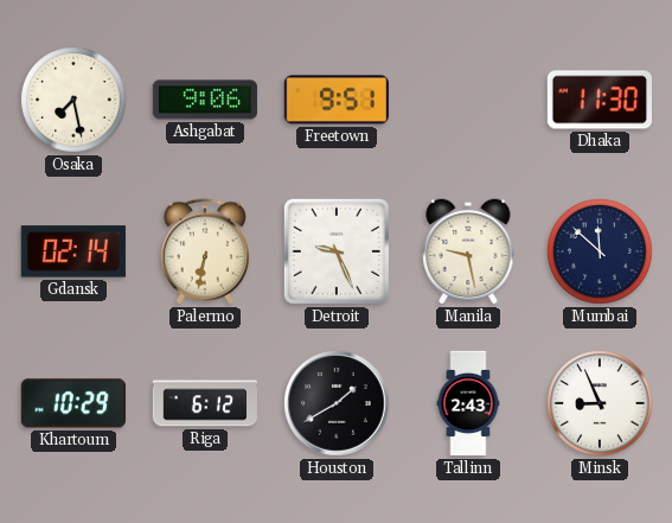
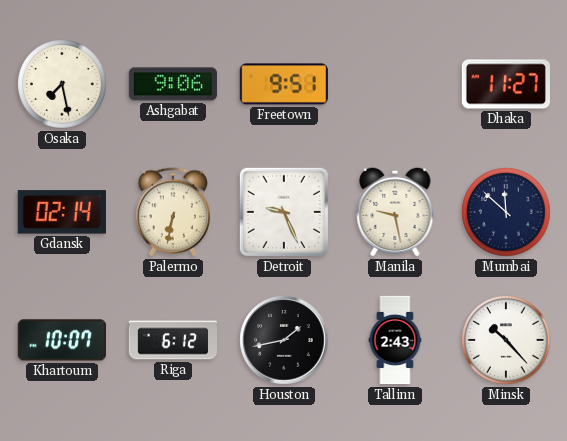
Dhaka: 11:30 -> 11:27
Khartoum: 10:29 -> 10:07
Houston: 1:40 -> 1:43
Minsk: 8:56 -> 10:23
